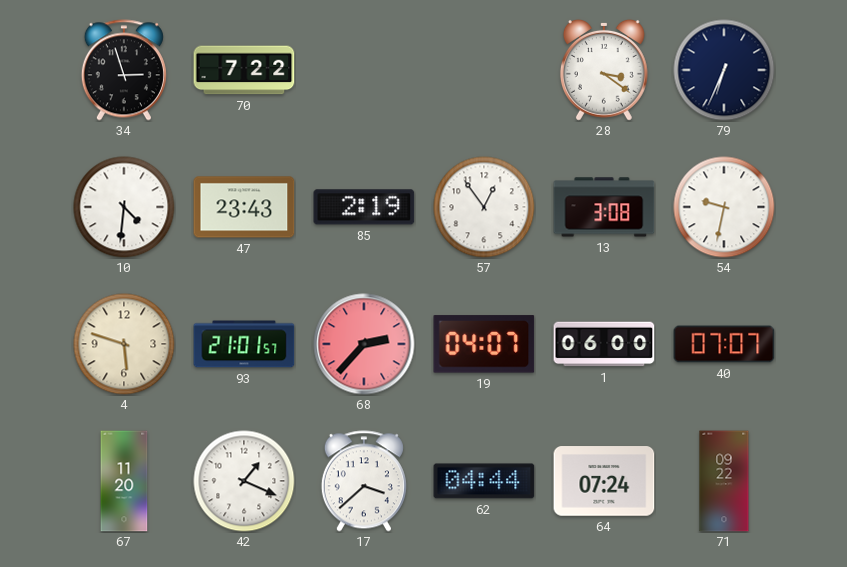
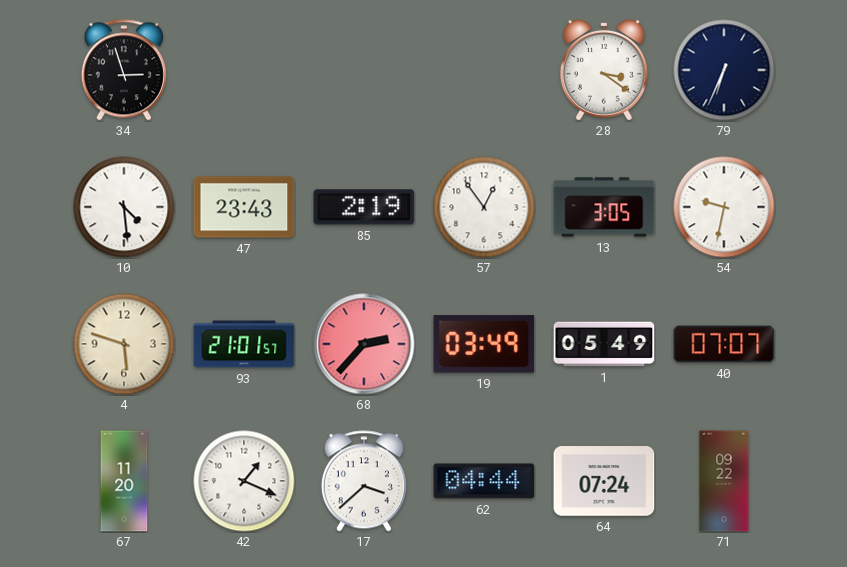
70: 7:22 -> none
10: 4:31 -> 4:29
13: 3:08 -> 3:05
19: 04:07 -> 03:49
1: 06:00 -> 05:49
